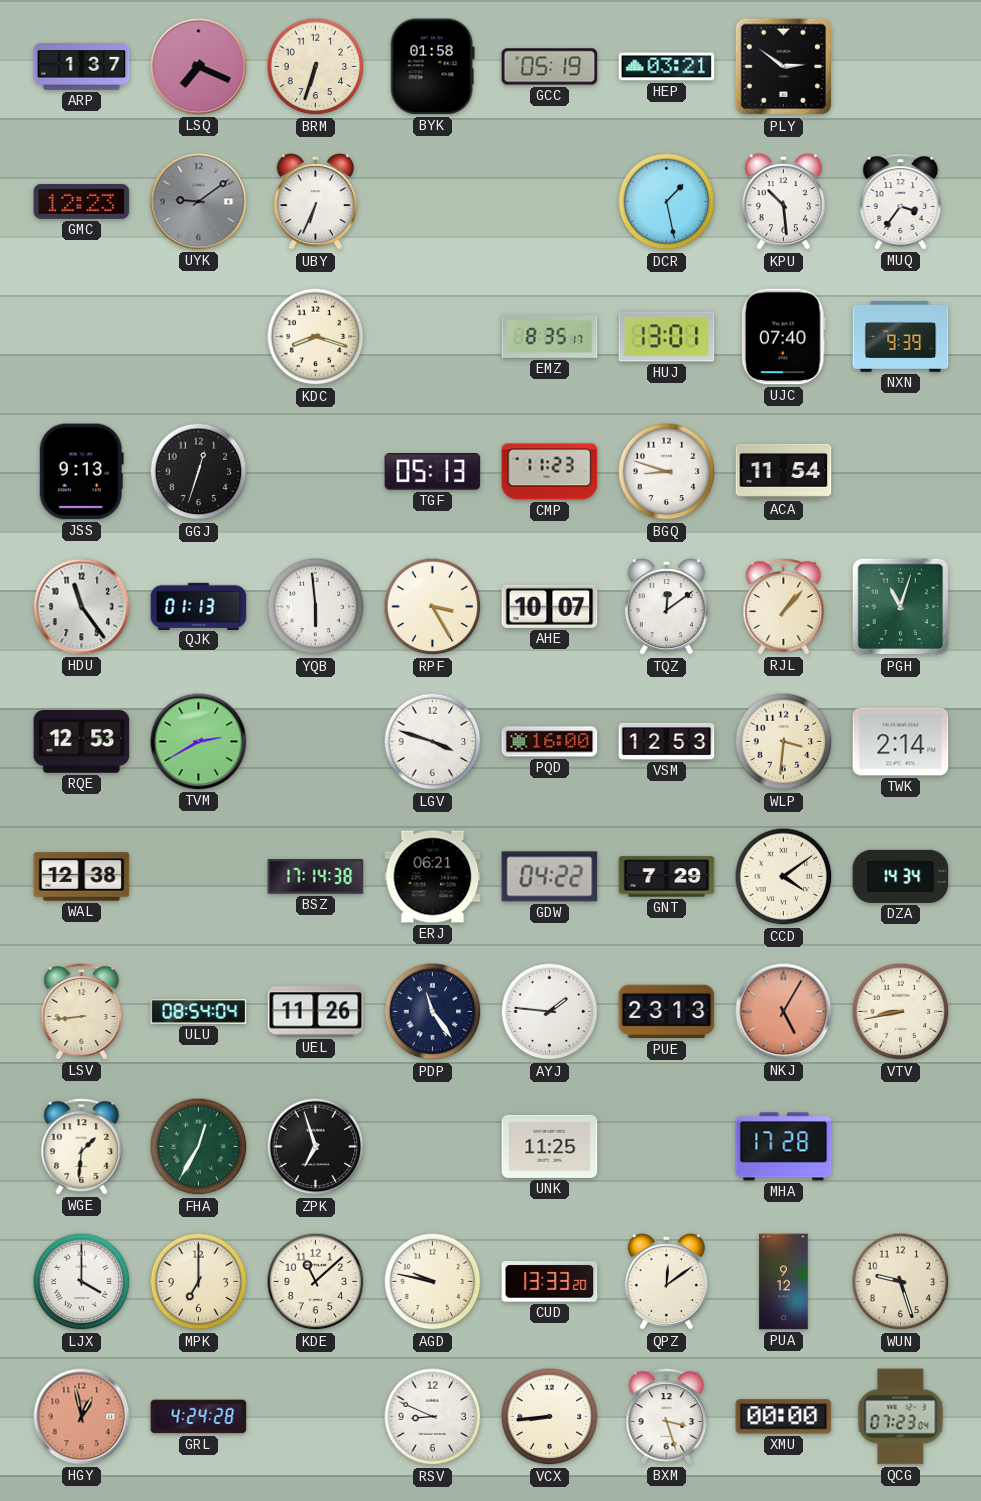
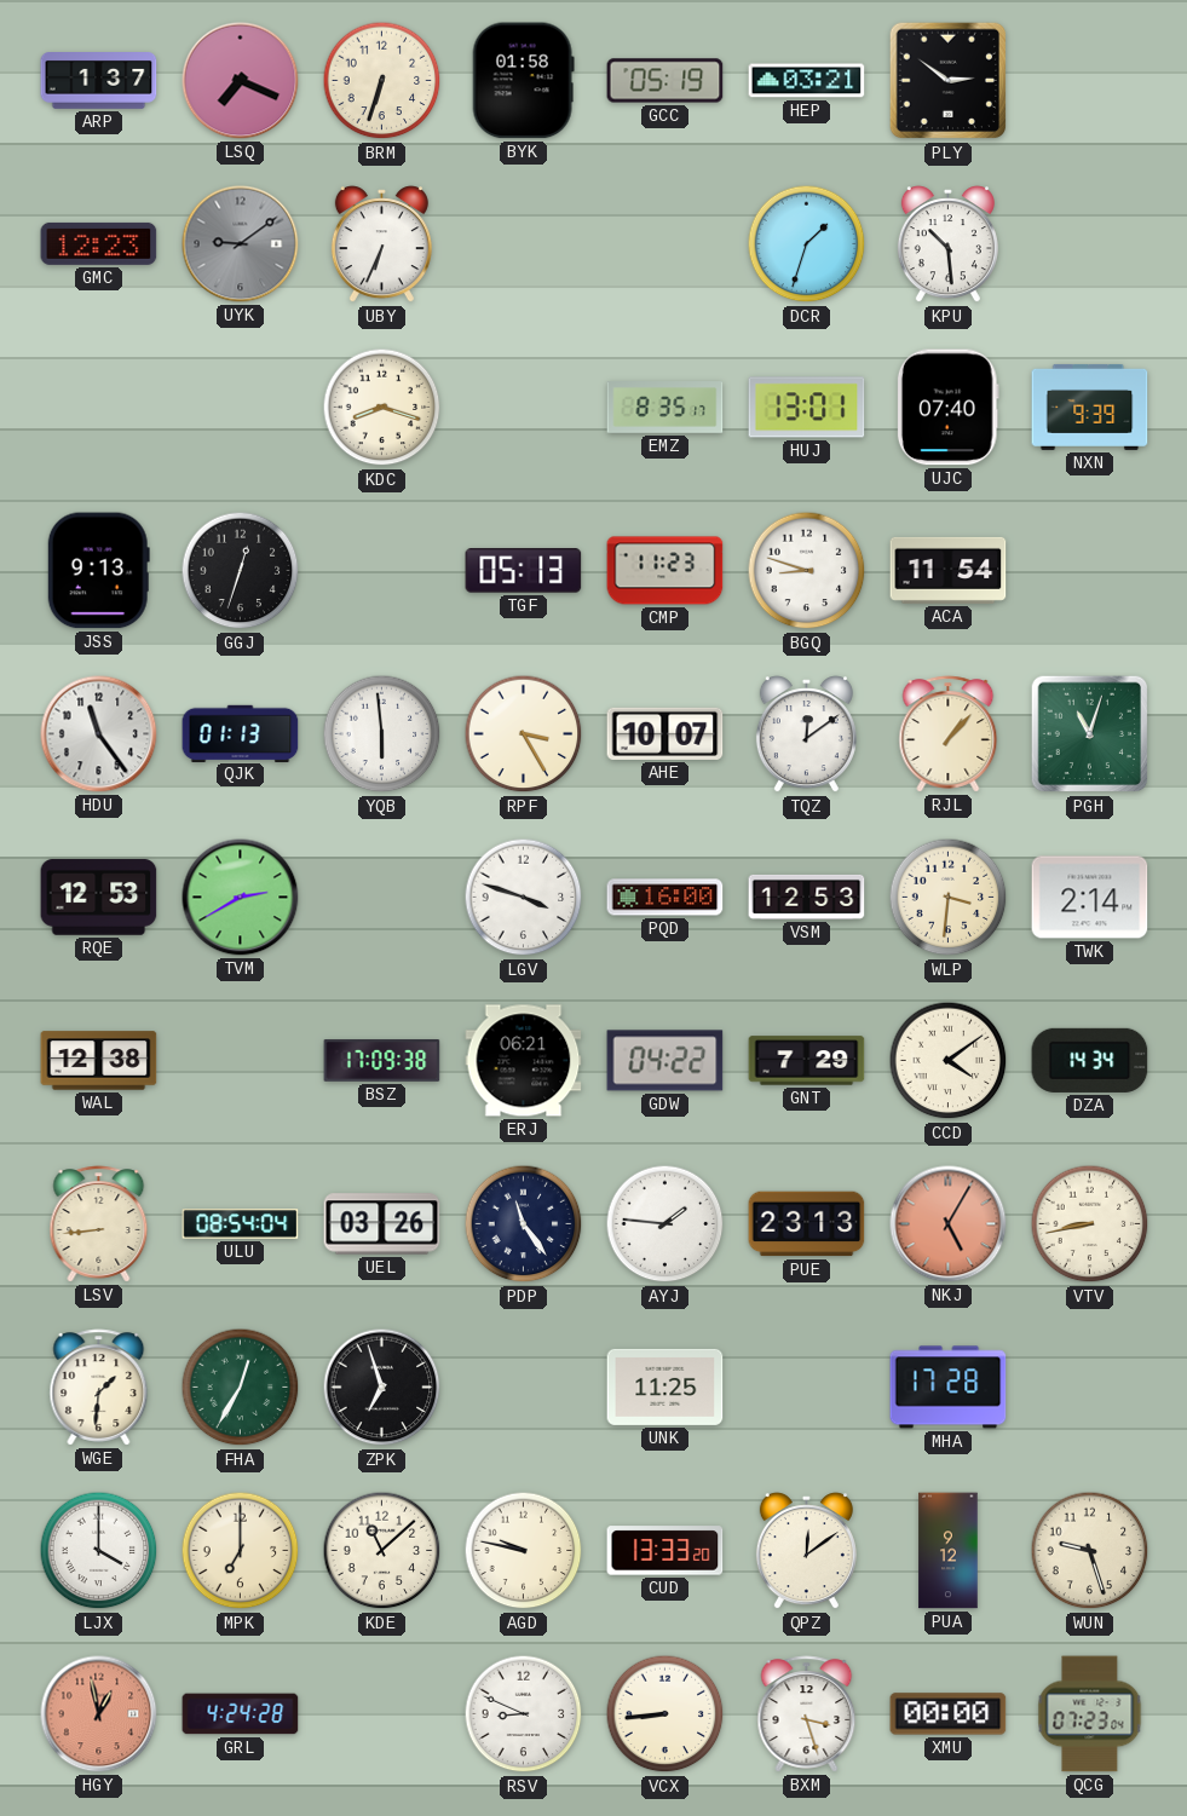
DCR: 1:28 -> 1:33
MUQ: 3:36 -> none
BSZ: 17:14 -> 17:09
UEL: 11:26 -> 03:26
